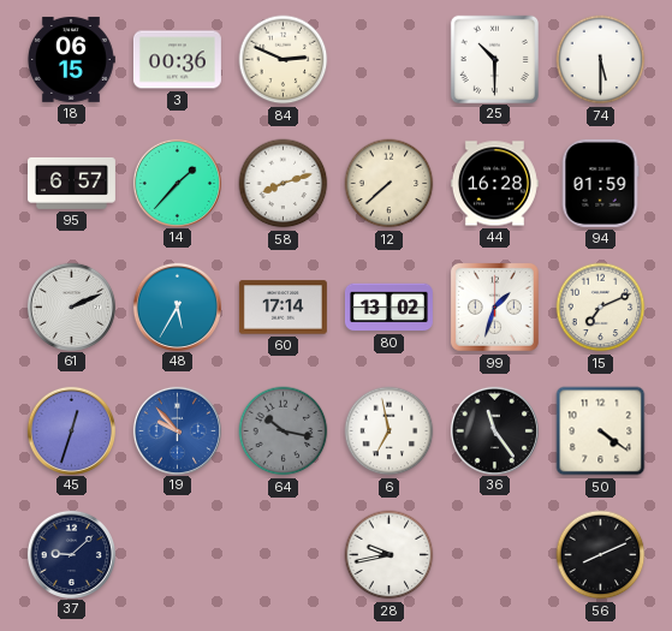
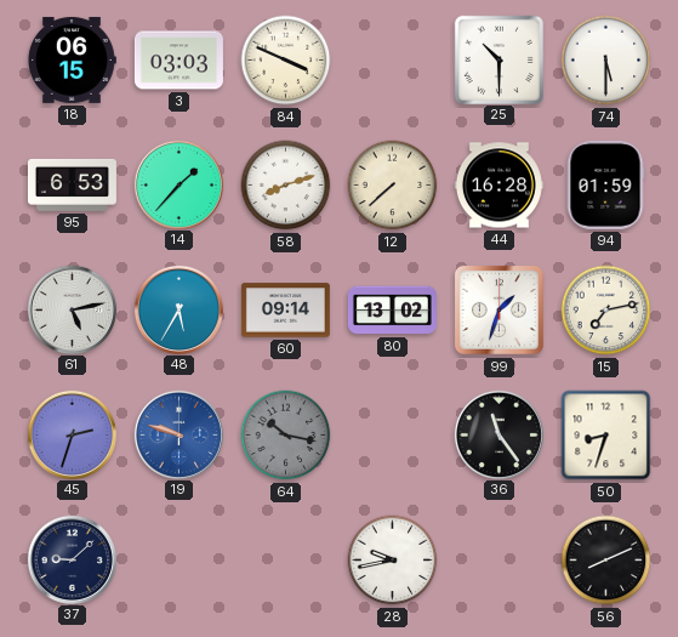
3: 00:36 -> 03:03
84: 2:49 -> 3:49
95: 6:57 -> 6:53
61: 2:11 -> 5:13
60: 17:14 -> 09:14
15: 7:11 -> 7:13
45: 12:33 -> 2:33
19: 9:53 -> 9:48
6: 6:58 -> none
50: 4:21 -> 8:33
